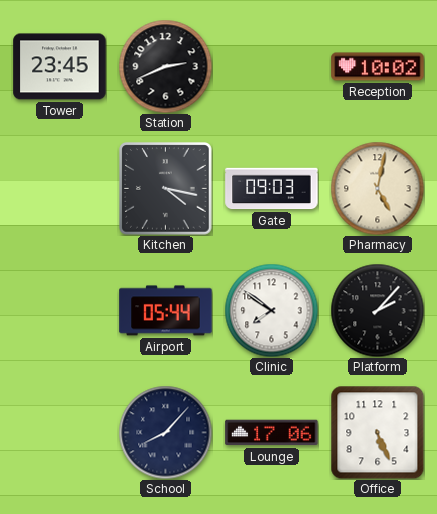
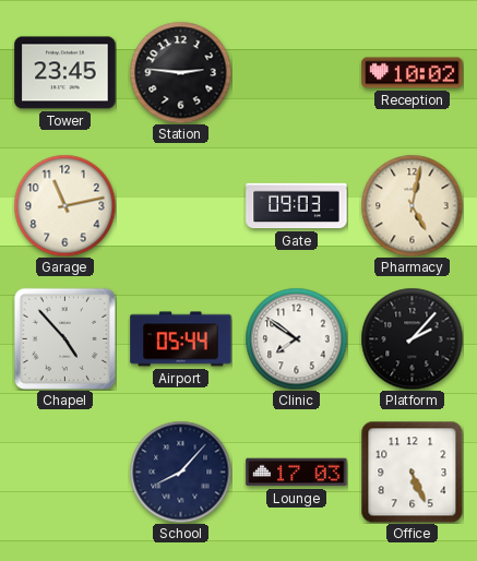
Station: 2:41 -> 2:46
Garage: none -> 11:13
Kitchen: 4:17 -> none
Chapel: none -> 4:53
Lounge: 17:06 -> 17:03
